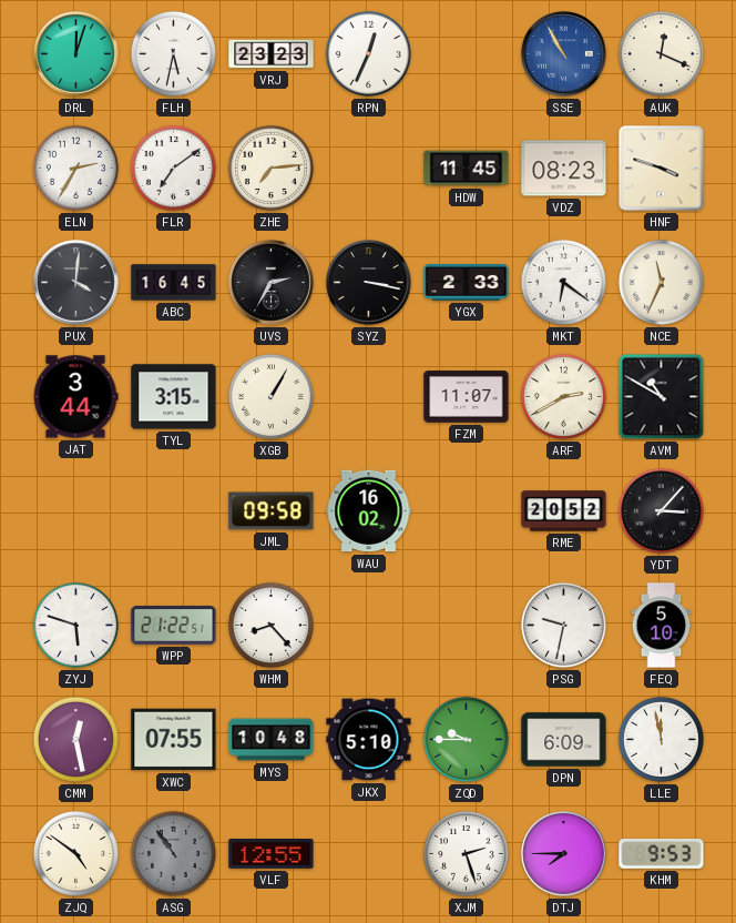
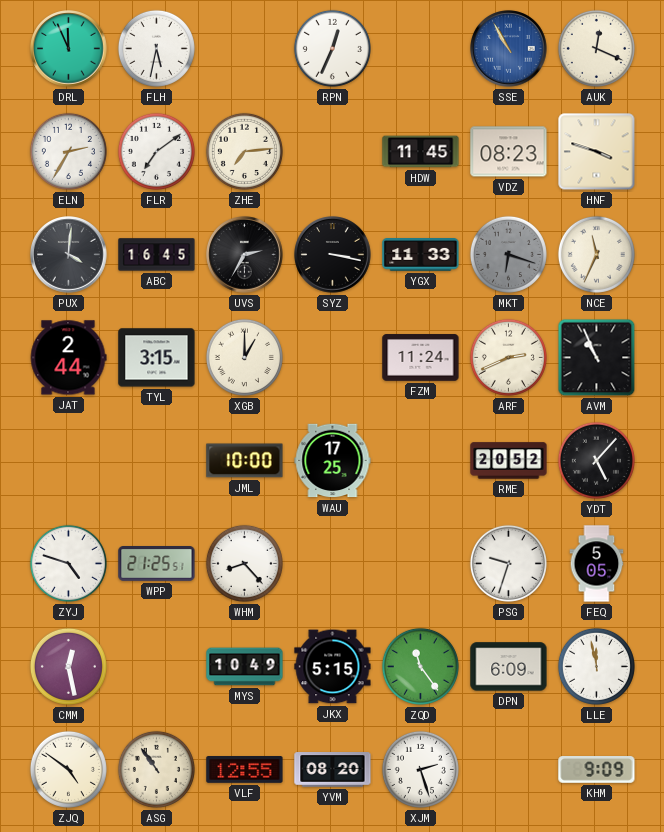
DRL: 12:03 -> 11:56
VRJ: 23:23 -> none
YGX: 2:33 -> 11:33
MKT: 6:21 -> 6:18
MKT dial: white -> grey
JAT: 3:44 -> 2:44
XGB: 1:05 -> 1:00
FZM: 11:07 -> 11:24
ARF: 2:40 -> 2:41
AVM: 10:50 -> 10:56
JML: 09:58 -> 10:00
WAU: 16:02 -> 17:25
YDT: 3:07 -> 5:07
ZYJ: 5:48 -> 4:48
WPP: 21:22 -> 21:25
PSG: 9:32 -> 9:33
FEQ: 5:10 -> 5:05
XWC: 07:55 -> none
MYS: 10:48 -> 10:49
JKX: 5:10 -> 5:15
ZQD: 9:45 -> 11:24
ASG dial: grey -> cream
YVM: none -> 08:20
DTJ: 7:45 -> none
KHM: 9:53 -> 9:09
